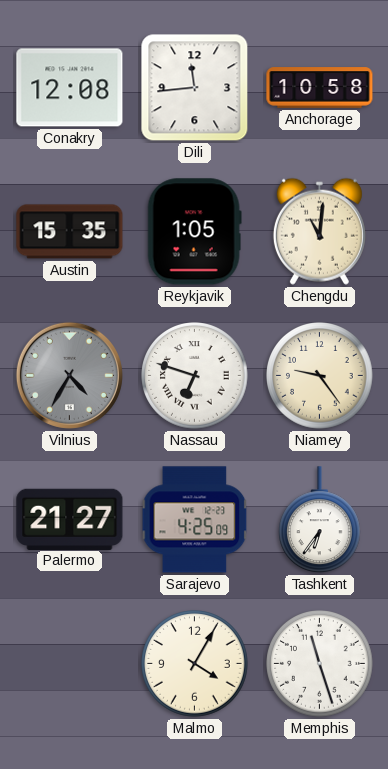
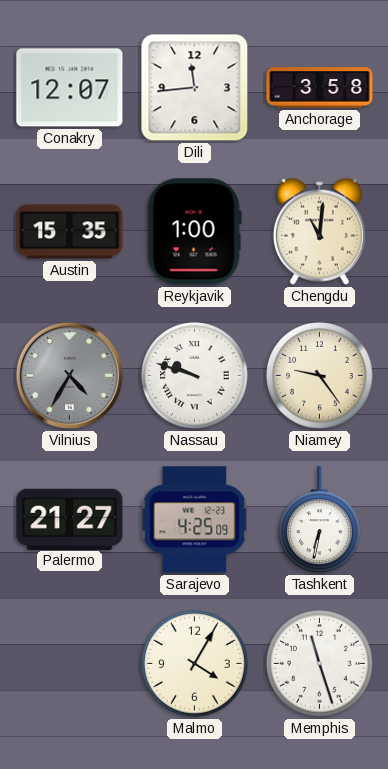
Conakry: 12:08 -> 12:07
Anchorage: 10:58 -> 3:58
Reykjavik: 1:05 -> 1:00
Nassau: 6:48 -> 9:48
Tashkent: 6:36 -> 6:32
